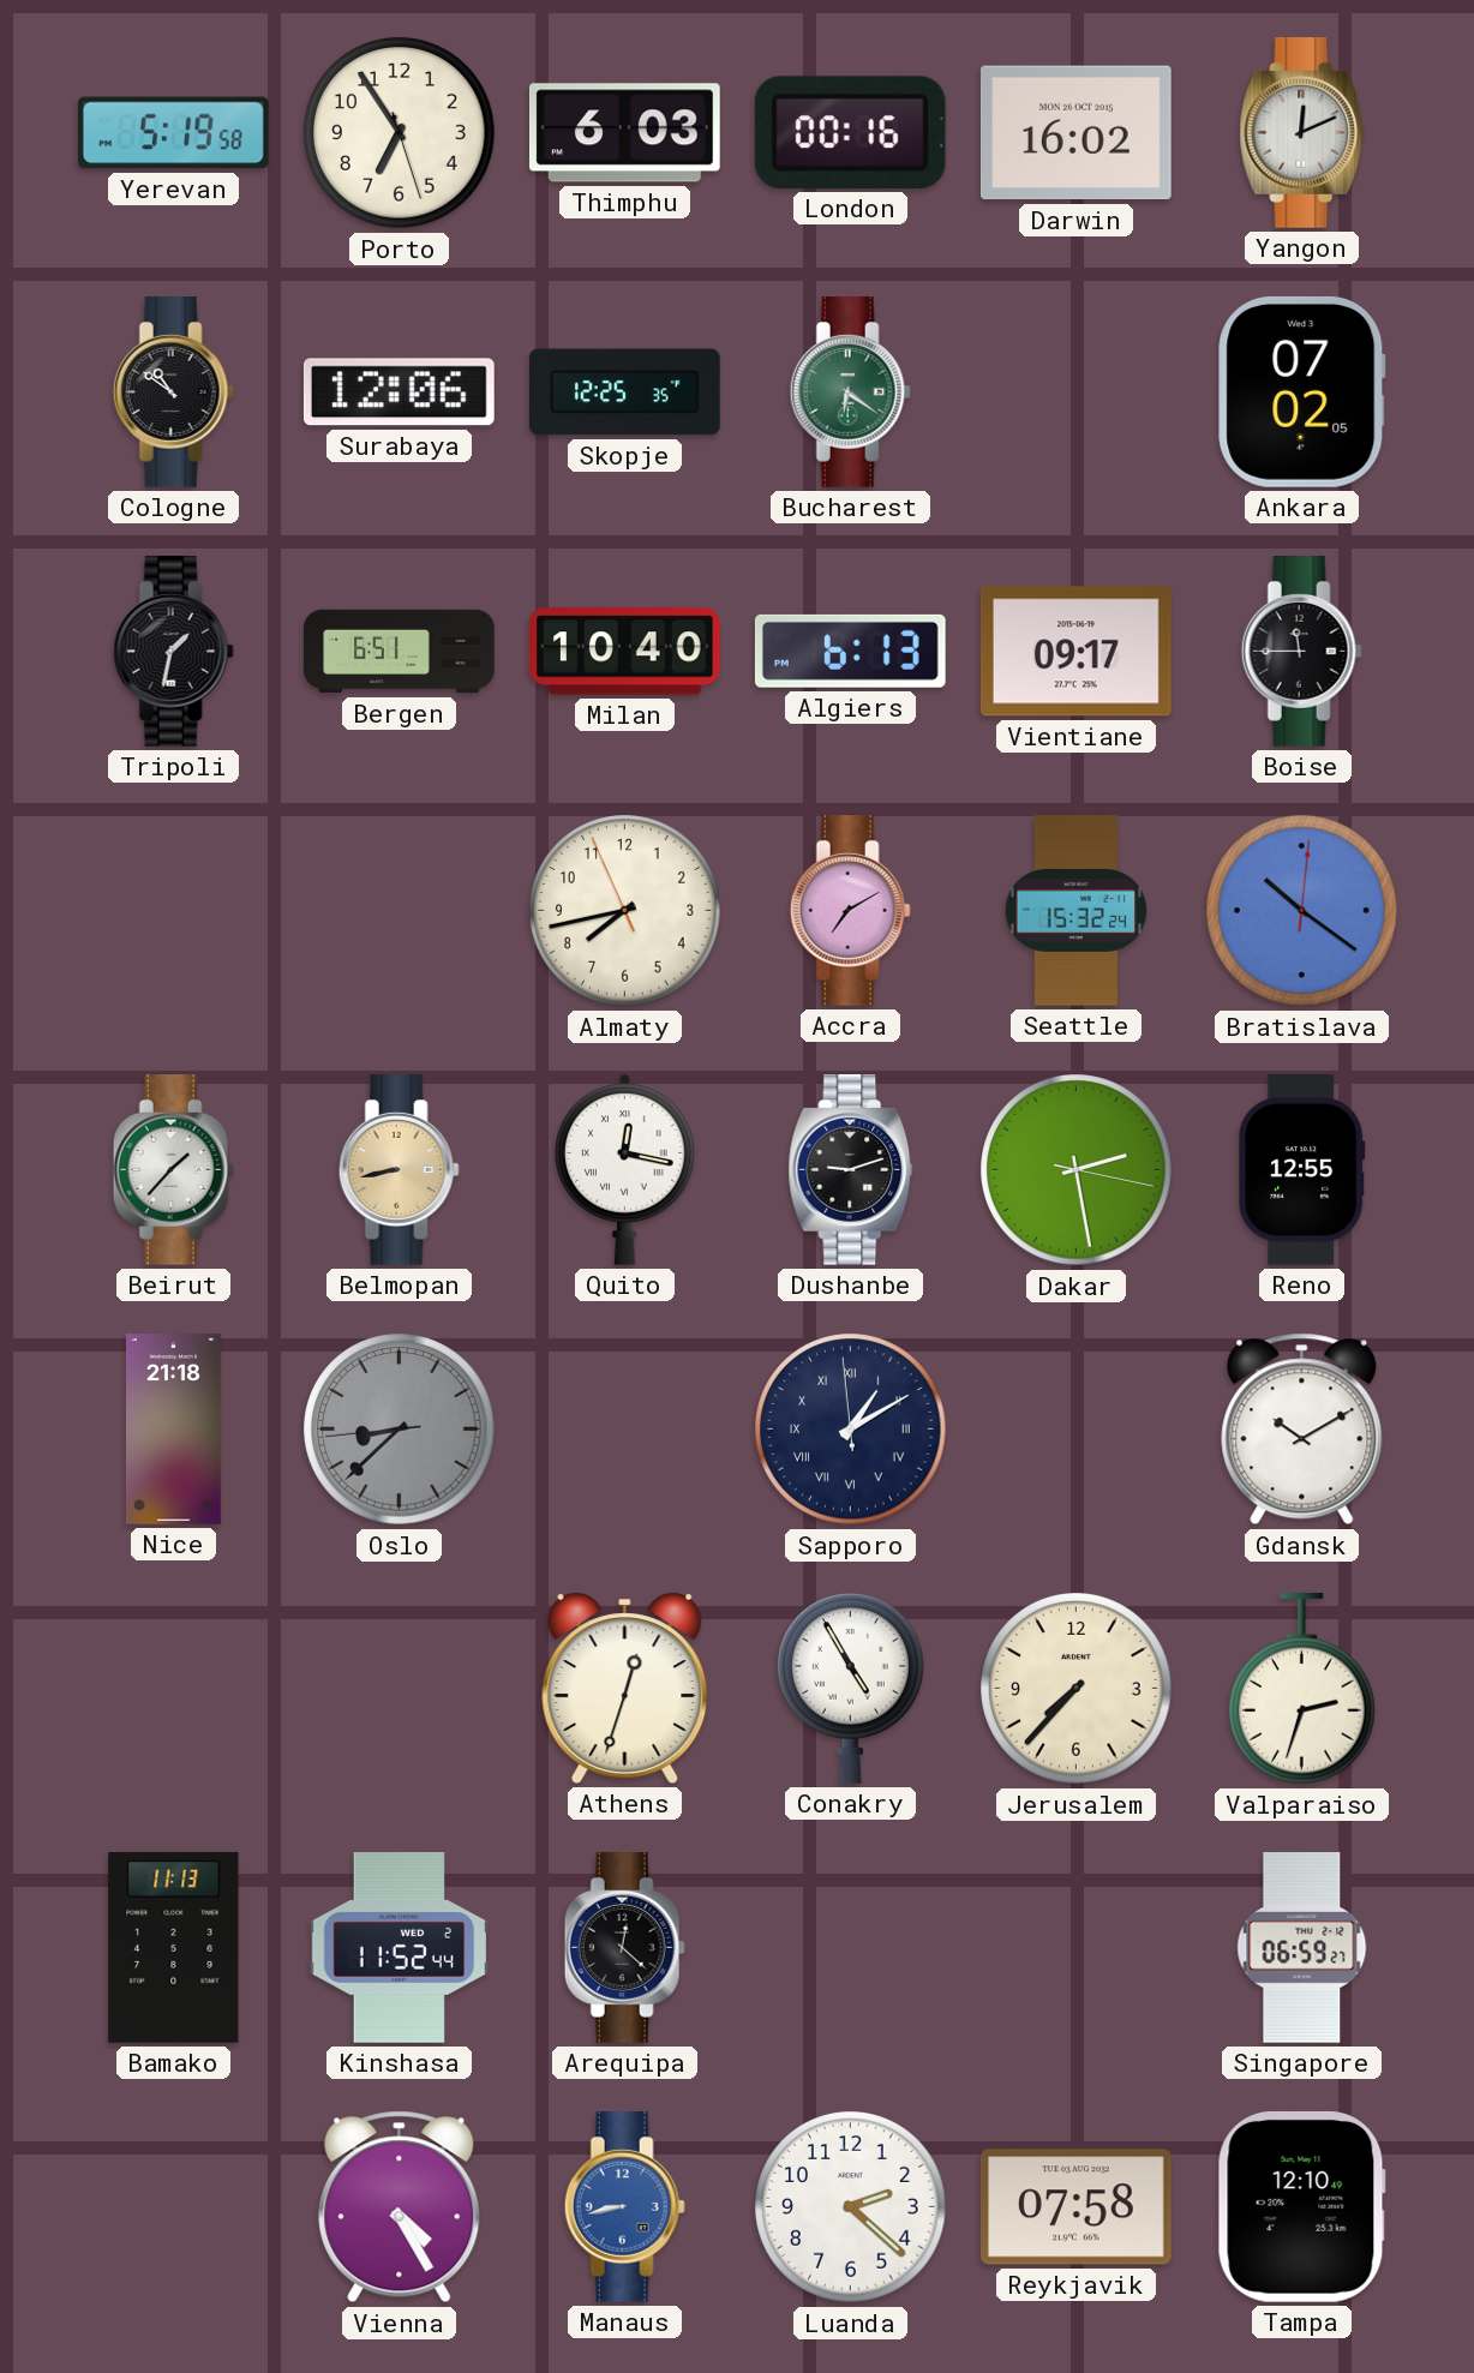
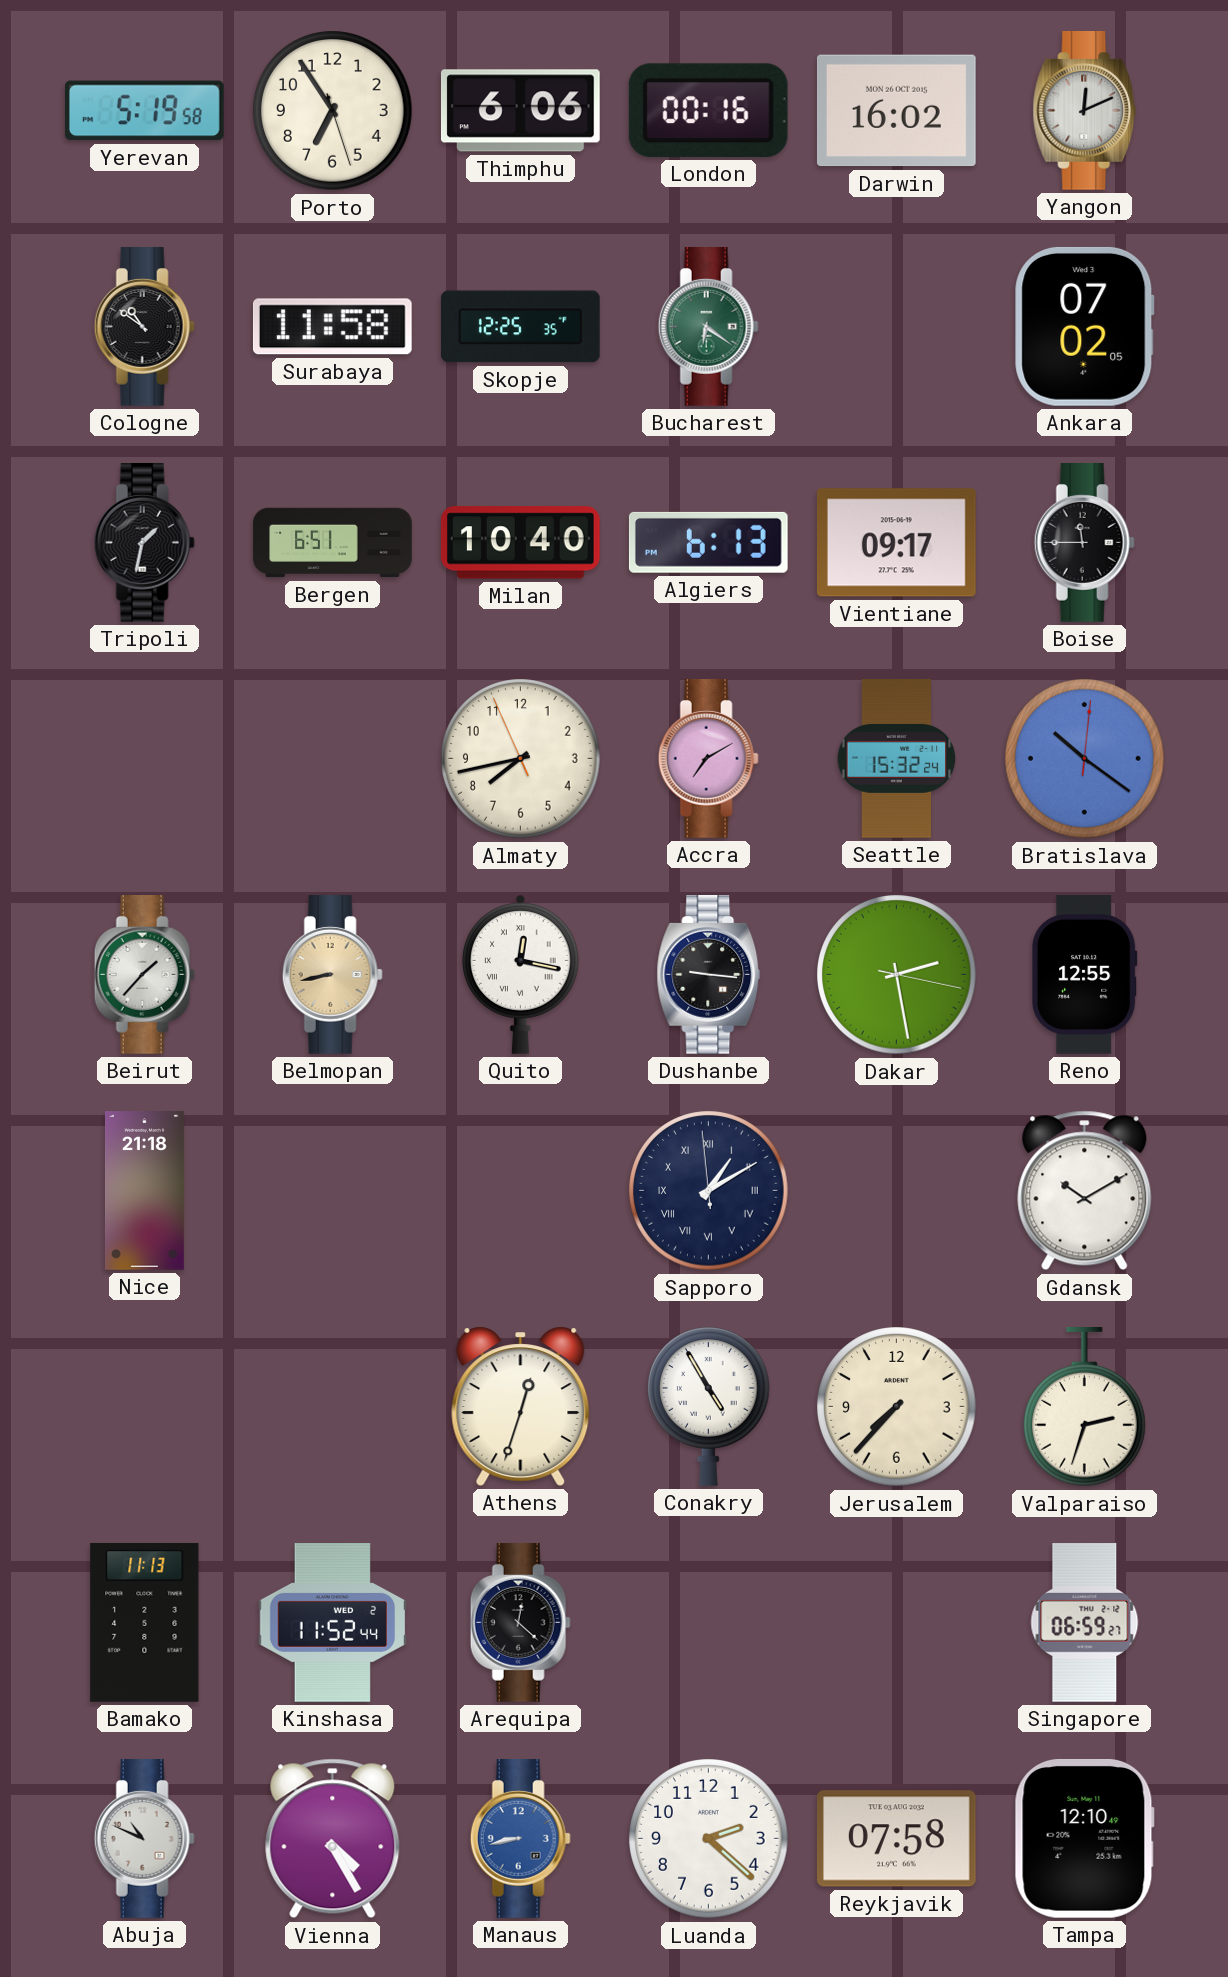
Thimphu: 6:03 -> 6:06
Surabaya: 12:06 -> 11:58
Dushanbe: 9:12 -> 9:16
Oslo: 8:37 -> none
Abuja: none -> 10:49
